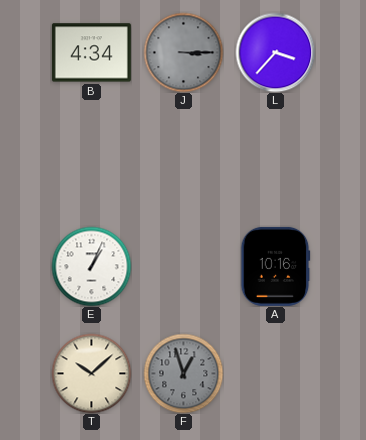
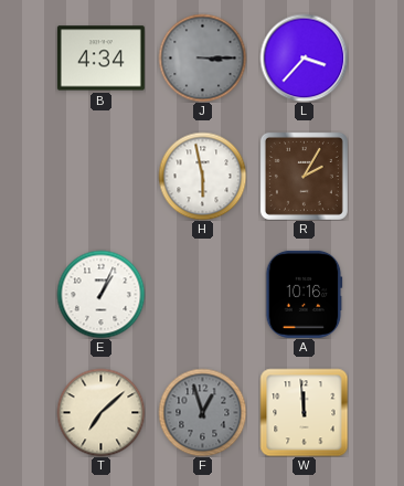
H: none -> 5:58
R: none -> 2:05
T: 10:08 -> 7:08
W: none -> 11:59
